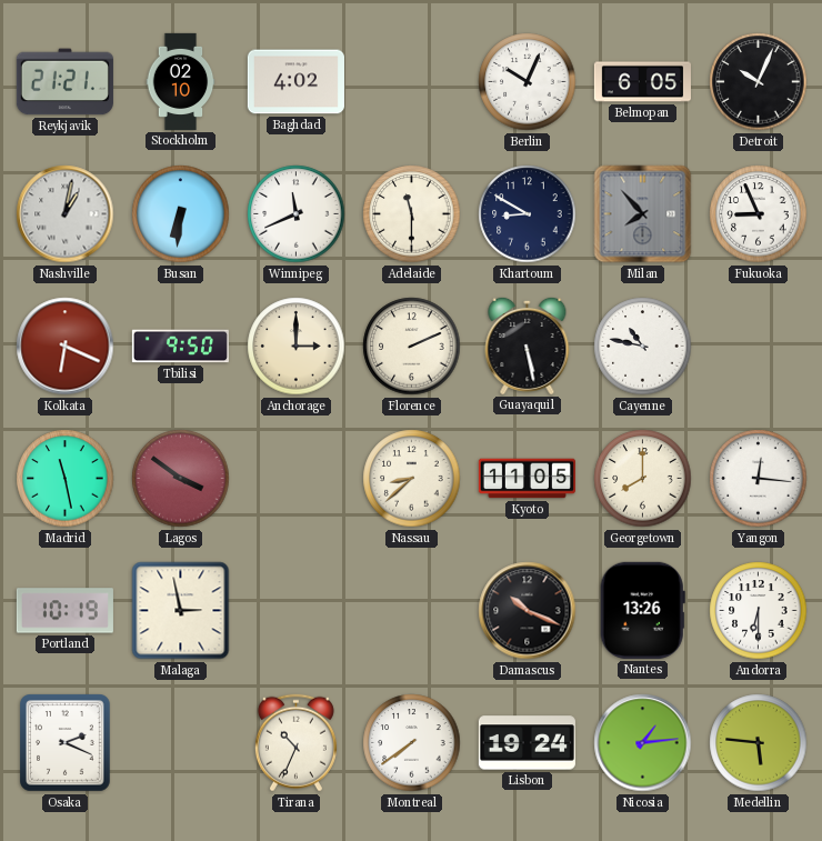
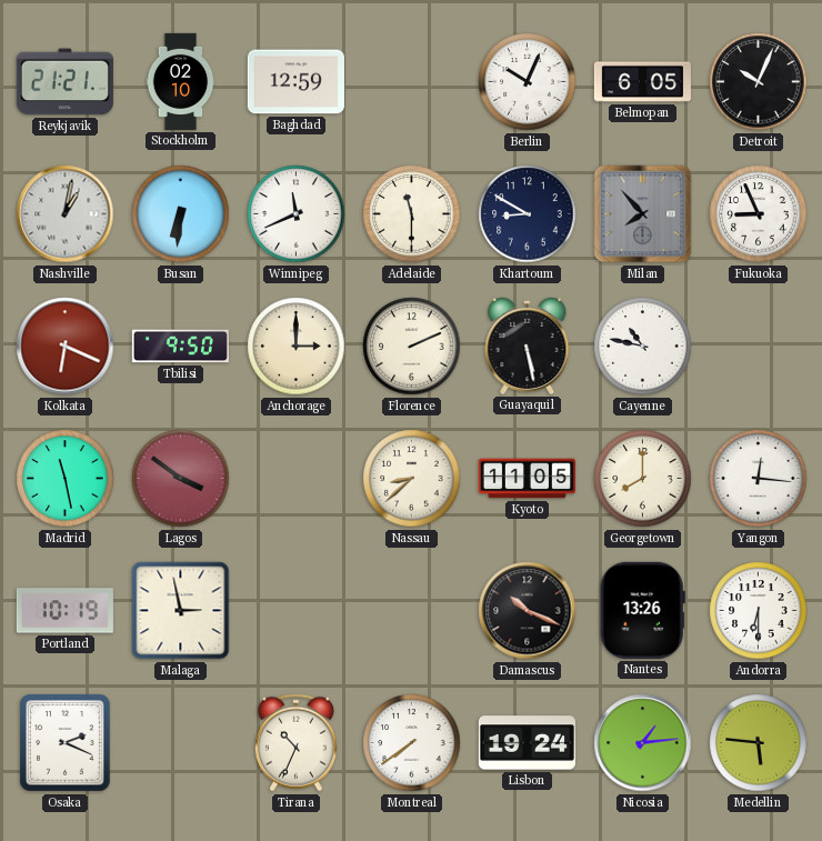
Baghdad: 4:02 -> 12:59
